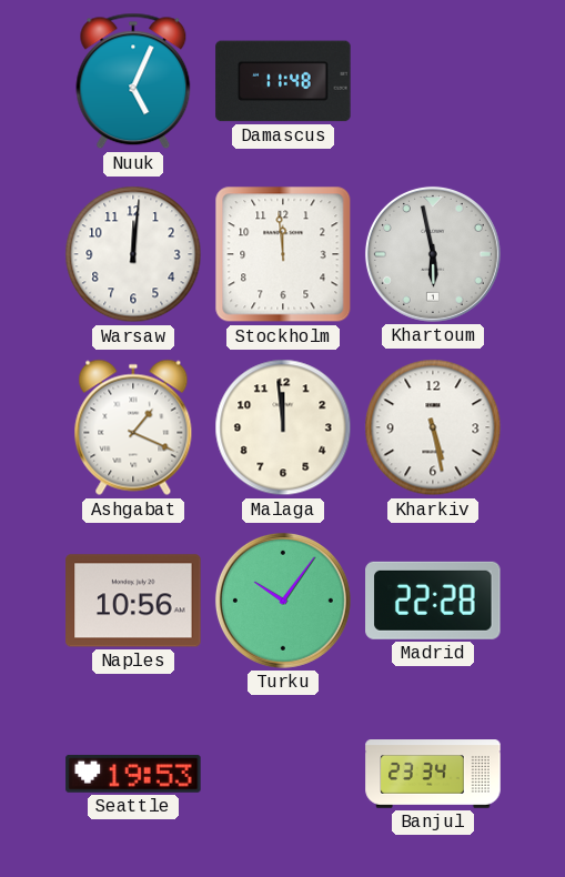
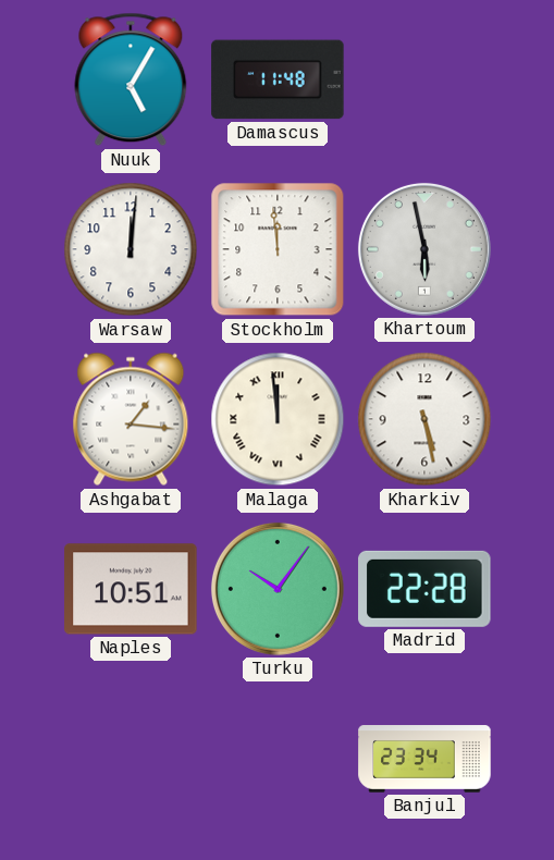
Nuuk: 5:04 -> 5:05
Ashgabat: 1:19 -> 1:16
Malaga numerals: Arabic -> Roman
Naples: 10:56 -> 10:51
Seattle: 19:53 -> none
